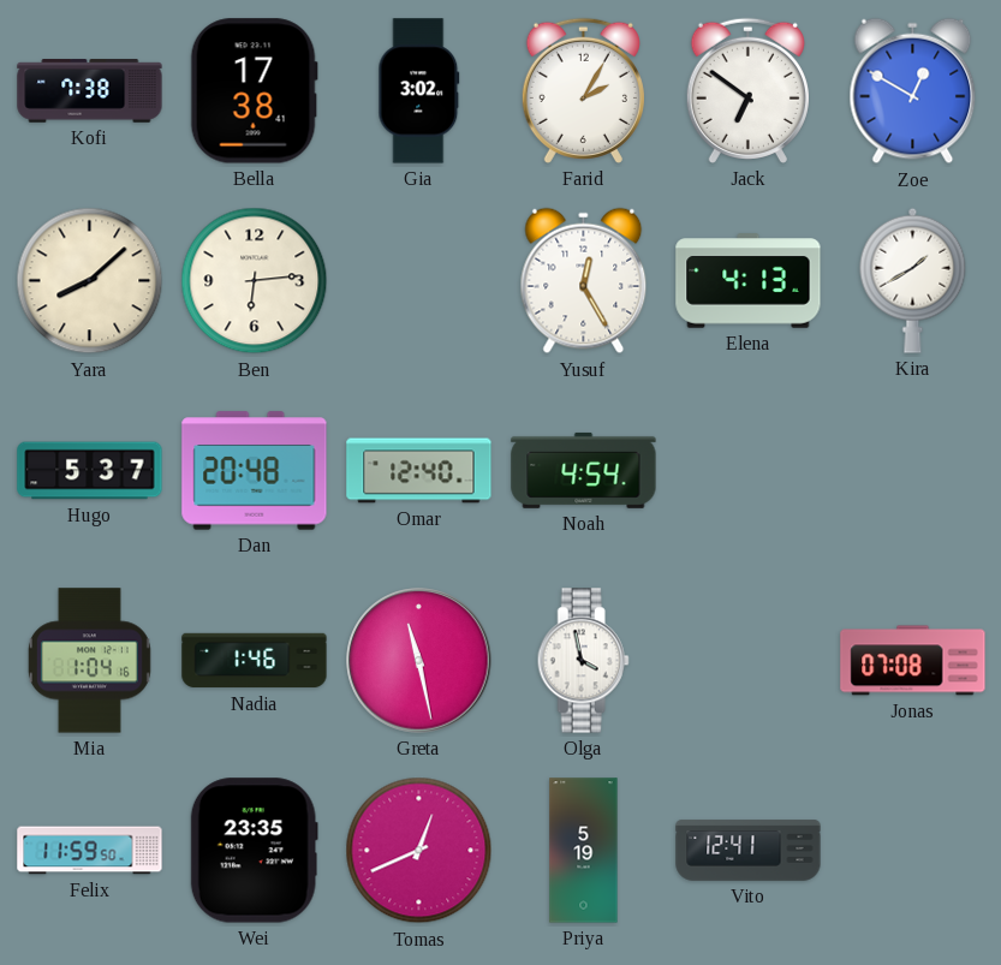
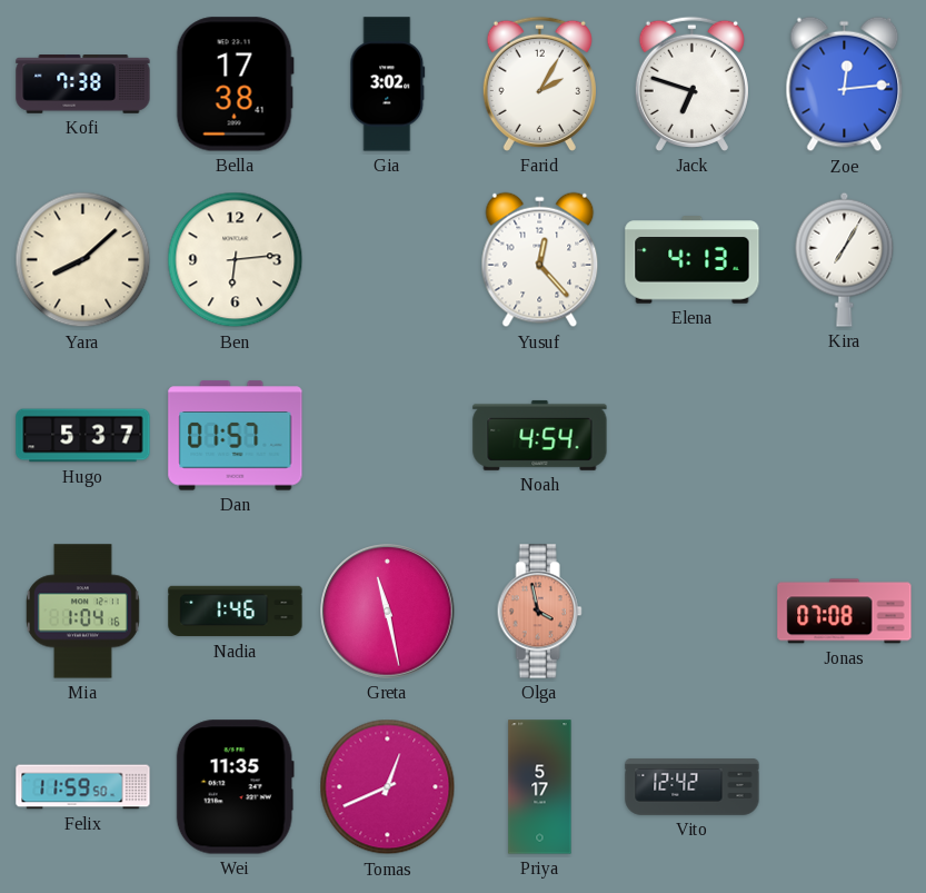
Jack: 6:51 -> 6:48
Zoe: 12:50 -> 12:14
Yusuf: 12:25 -> 12:23
Kira: 1:40 -> 7:05
Dan: 20:48 -> 01:57
Omar: 12:40 -> none
Olga dial: white -> salmon
Wei: 23:35 -> 11:35
Priya: 5:19 -> 5:17
Vito: 12:41 -> 12:42
